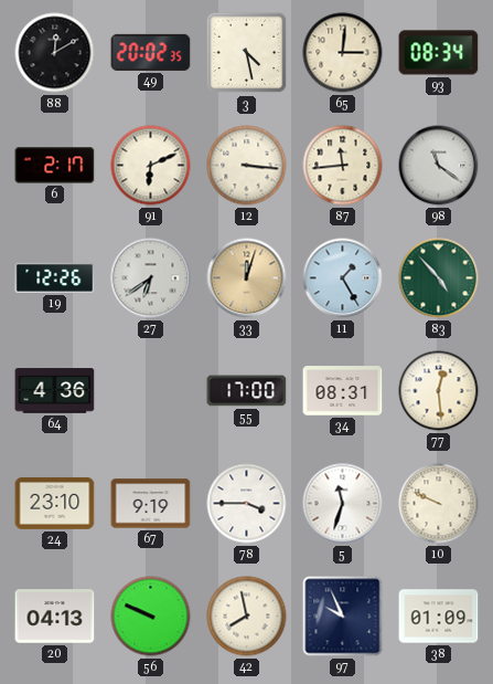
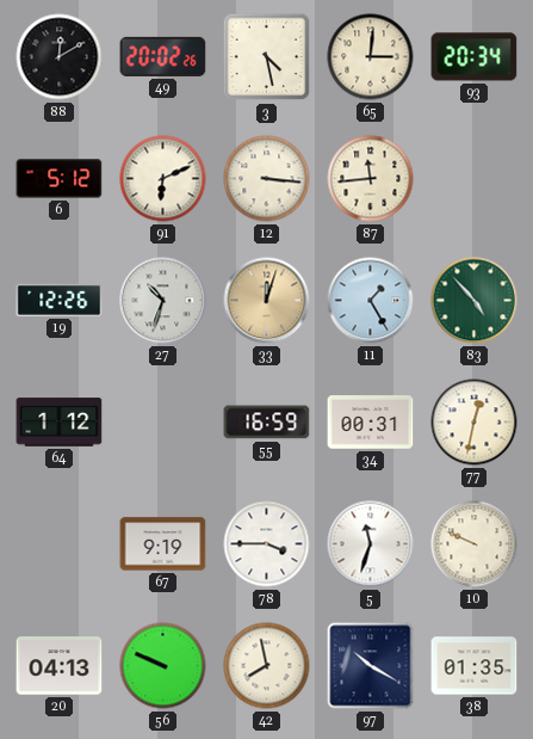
49: 20:02:35 -> 20:02:26
93: 08:34 -> 20:34
6: 2:17 -> 5:12
98: 11:21 -> none
27: 6:39 -> 10:33
64: 4:36 -> 1:12
55: 17:00 -> 16:59
34: 08:31 -> 00:31
77: 12:29 -> 12:32
24: 23:10 -> none
97: 9:56 -> 10:20
38: 01:09 -> 01:35
